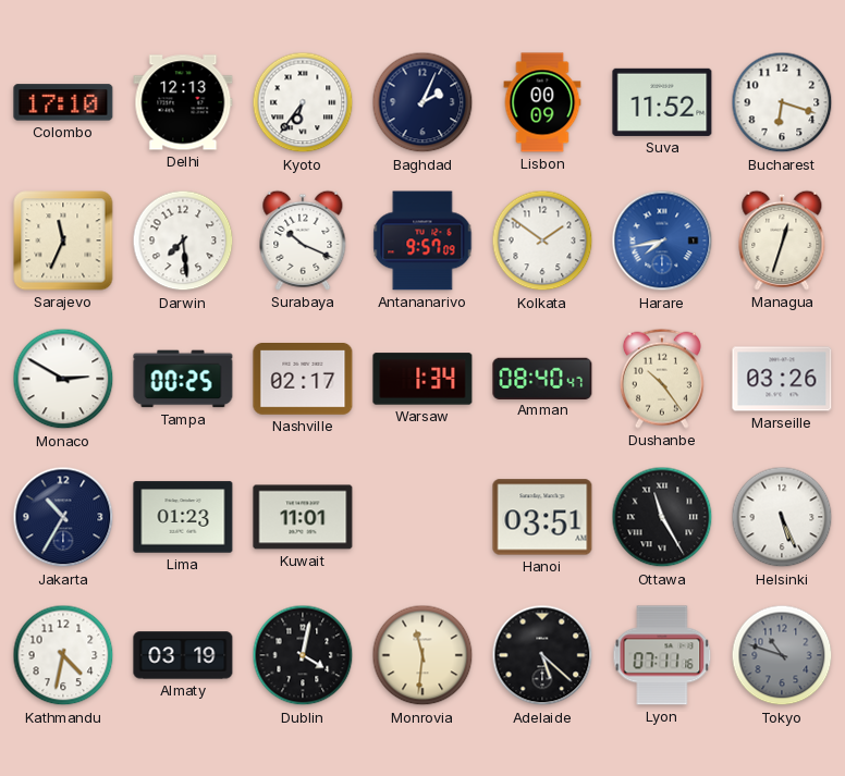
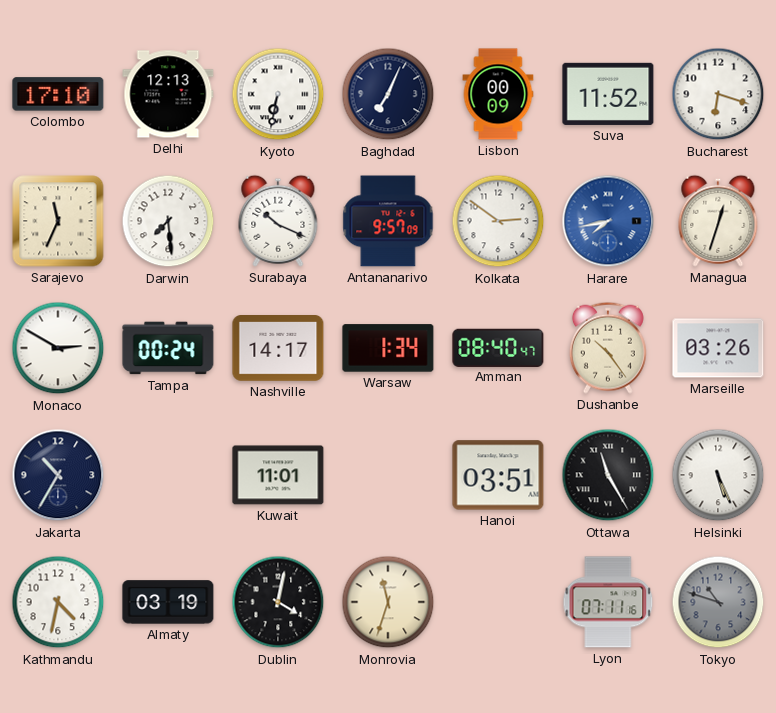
Kyoto: 6:36 -> 6:32
Baghdad: 2:04 -> 7:04
Kolkata: 1:51 -> 2:51
Tampa: 00:25 -> 00:24
Nashville: 02:17 -> 14:17
Lima: 01:23 -> none
Monrovia: 11:31 -> 11:33
Adelaide: 5:22 -> none
